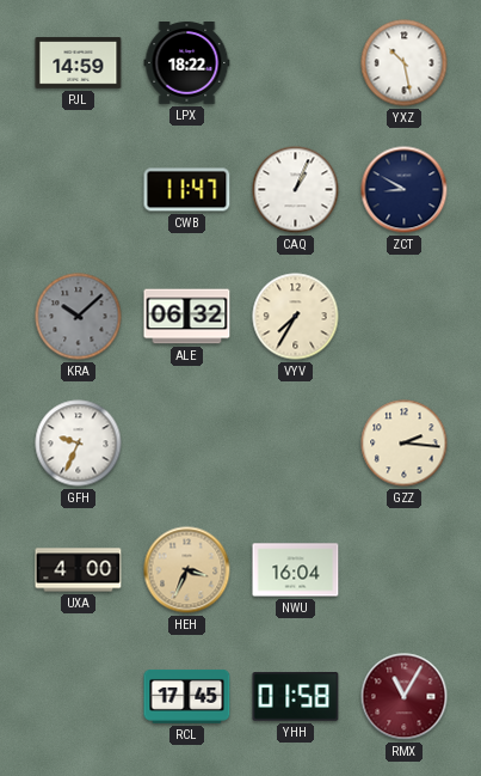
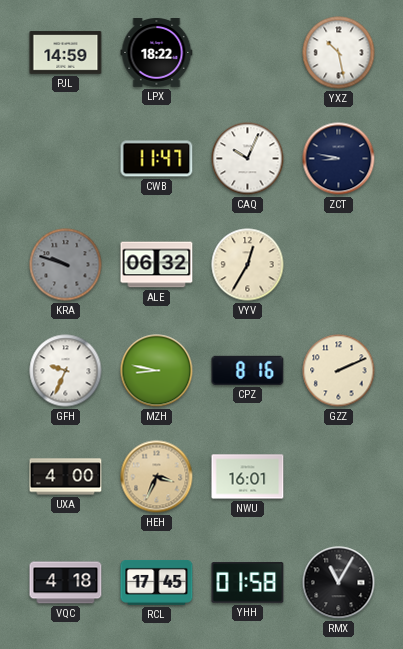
CAQ: 1:04 -> 10:04
ZCT: 8:50 -> 8:47
KRA: 10:08 -> 9:48
VYV: 7:35 -> 12:35
MZH: none -> 8:47
CPZ: none -> 8:16
GZZ: 2:16 -> 2:11
NWU: 16:04 -> 16:01
VQC: none -> 4:18
RMX dial: burgundy -> black
